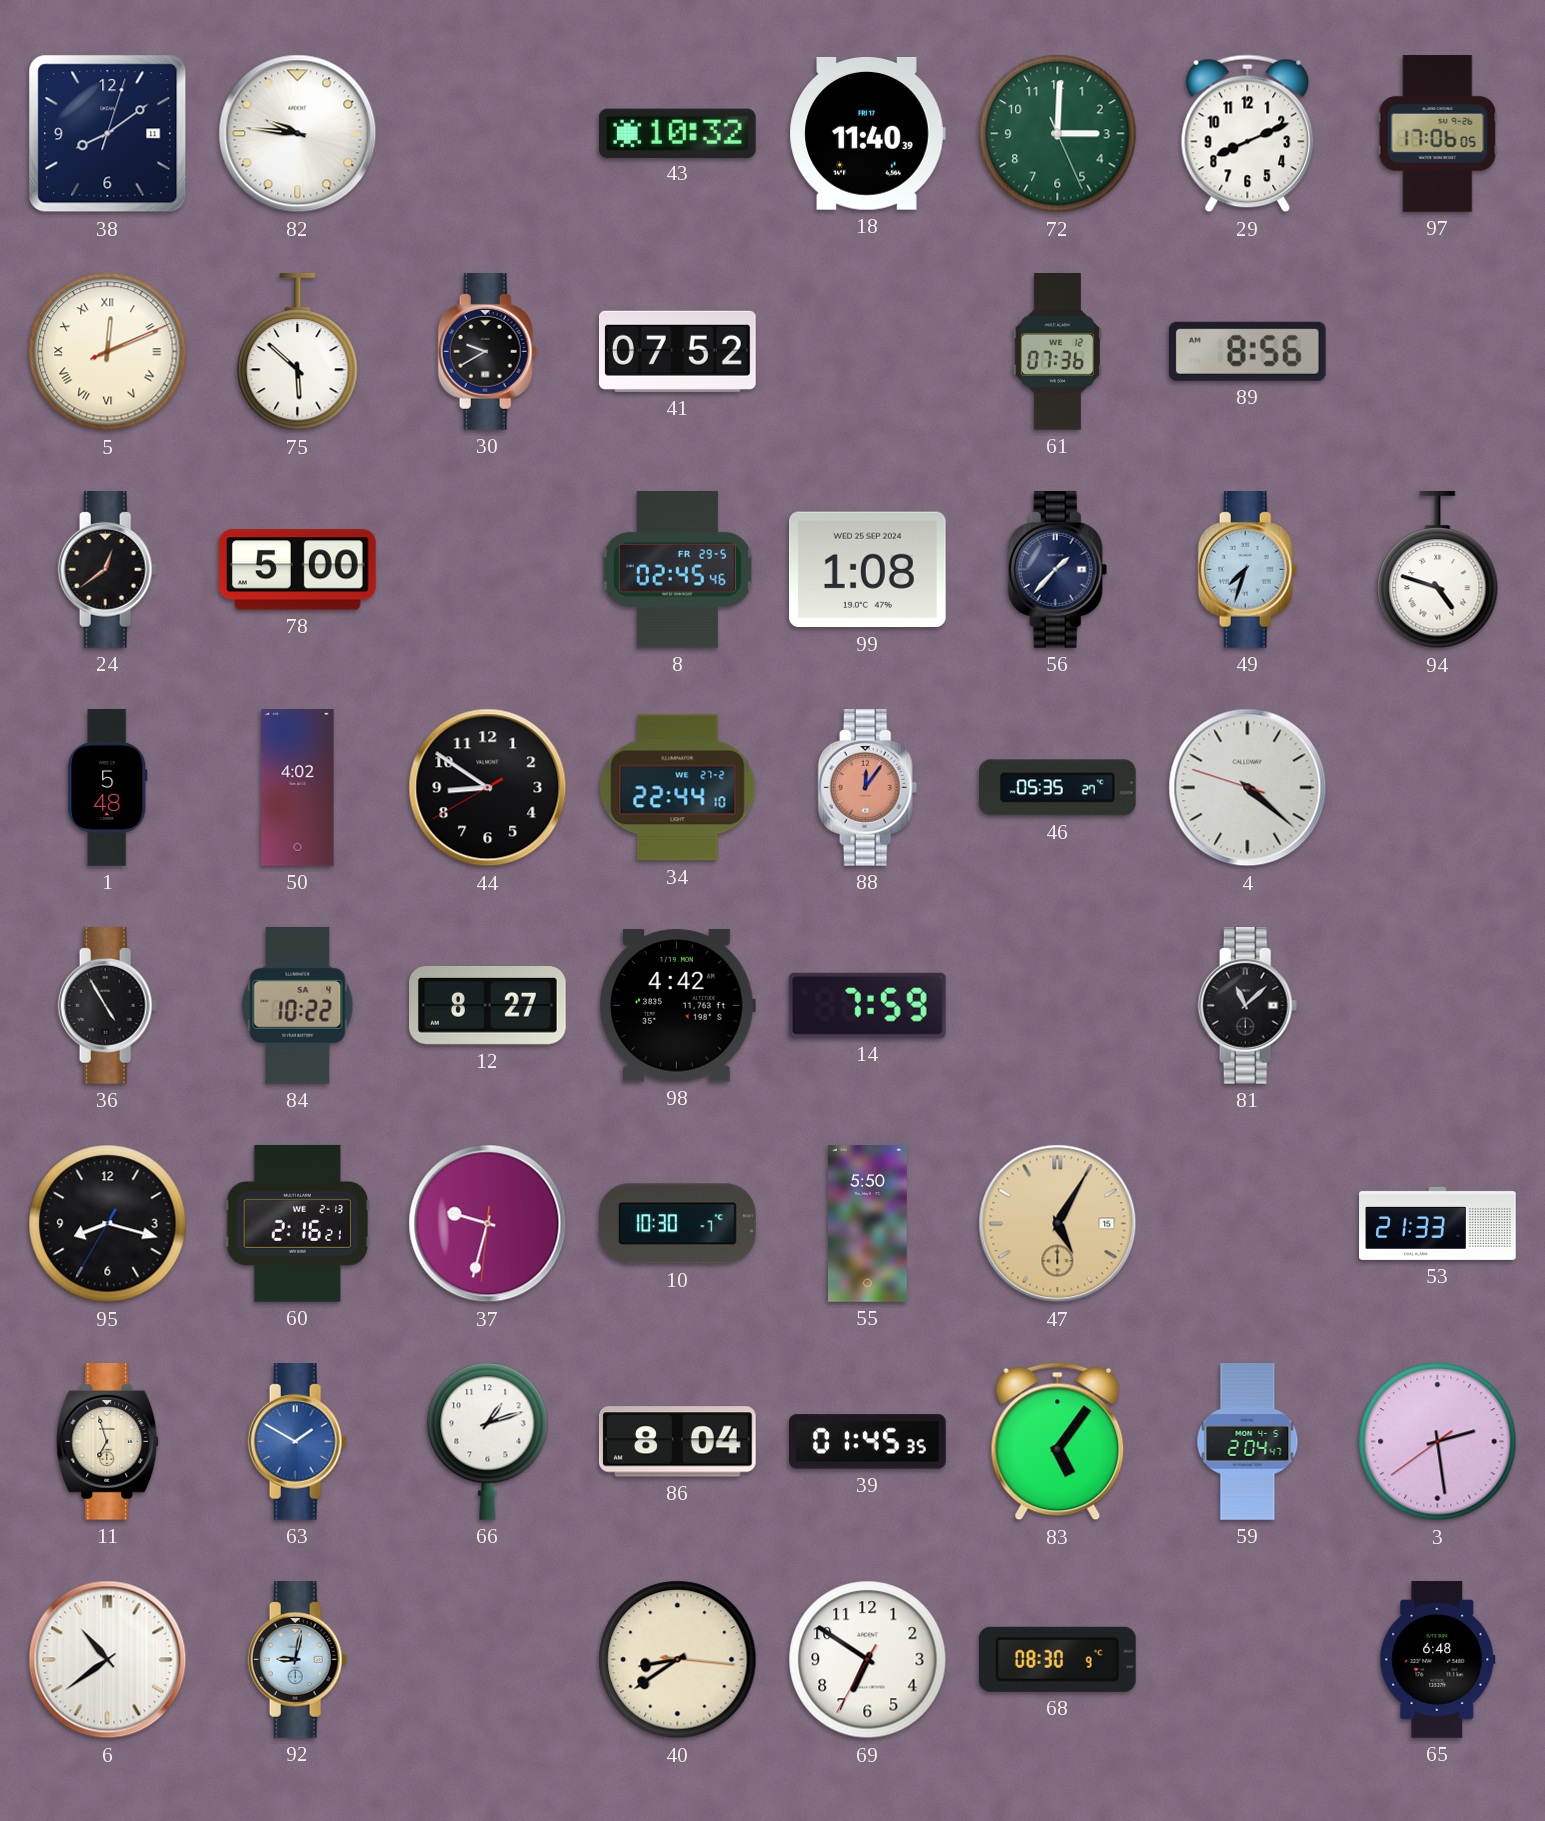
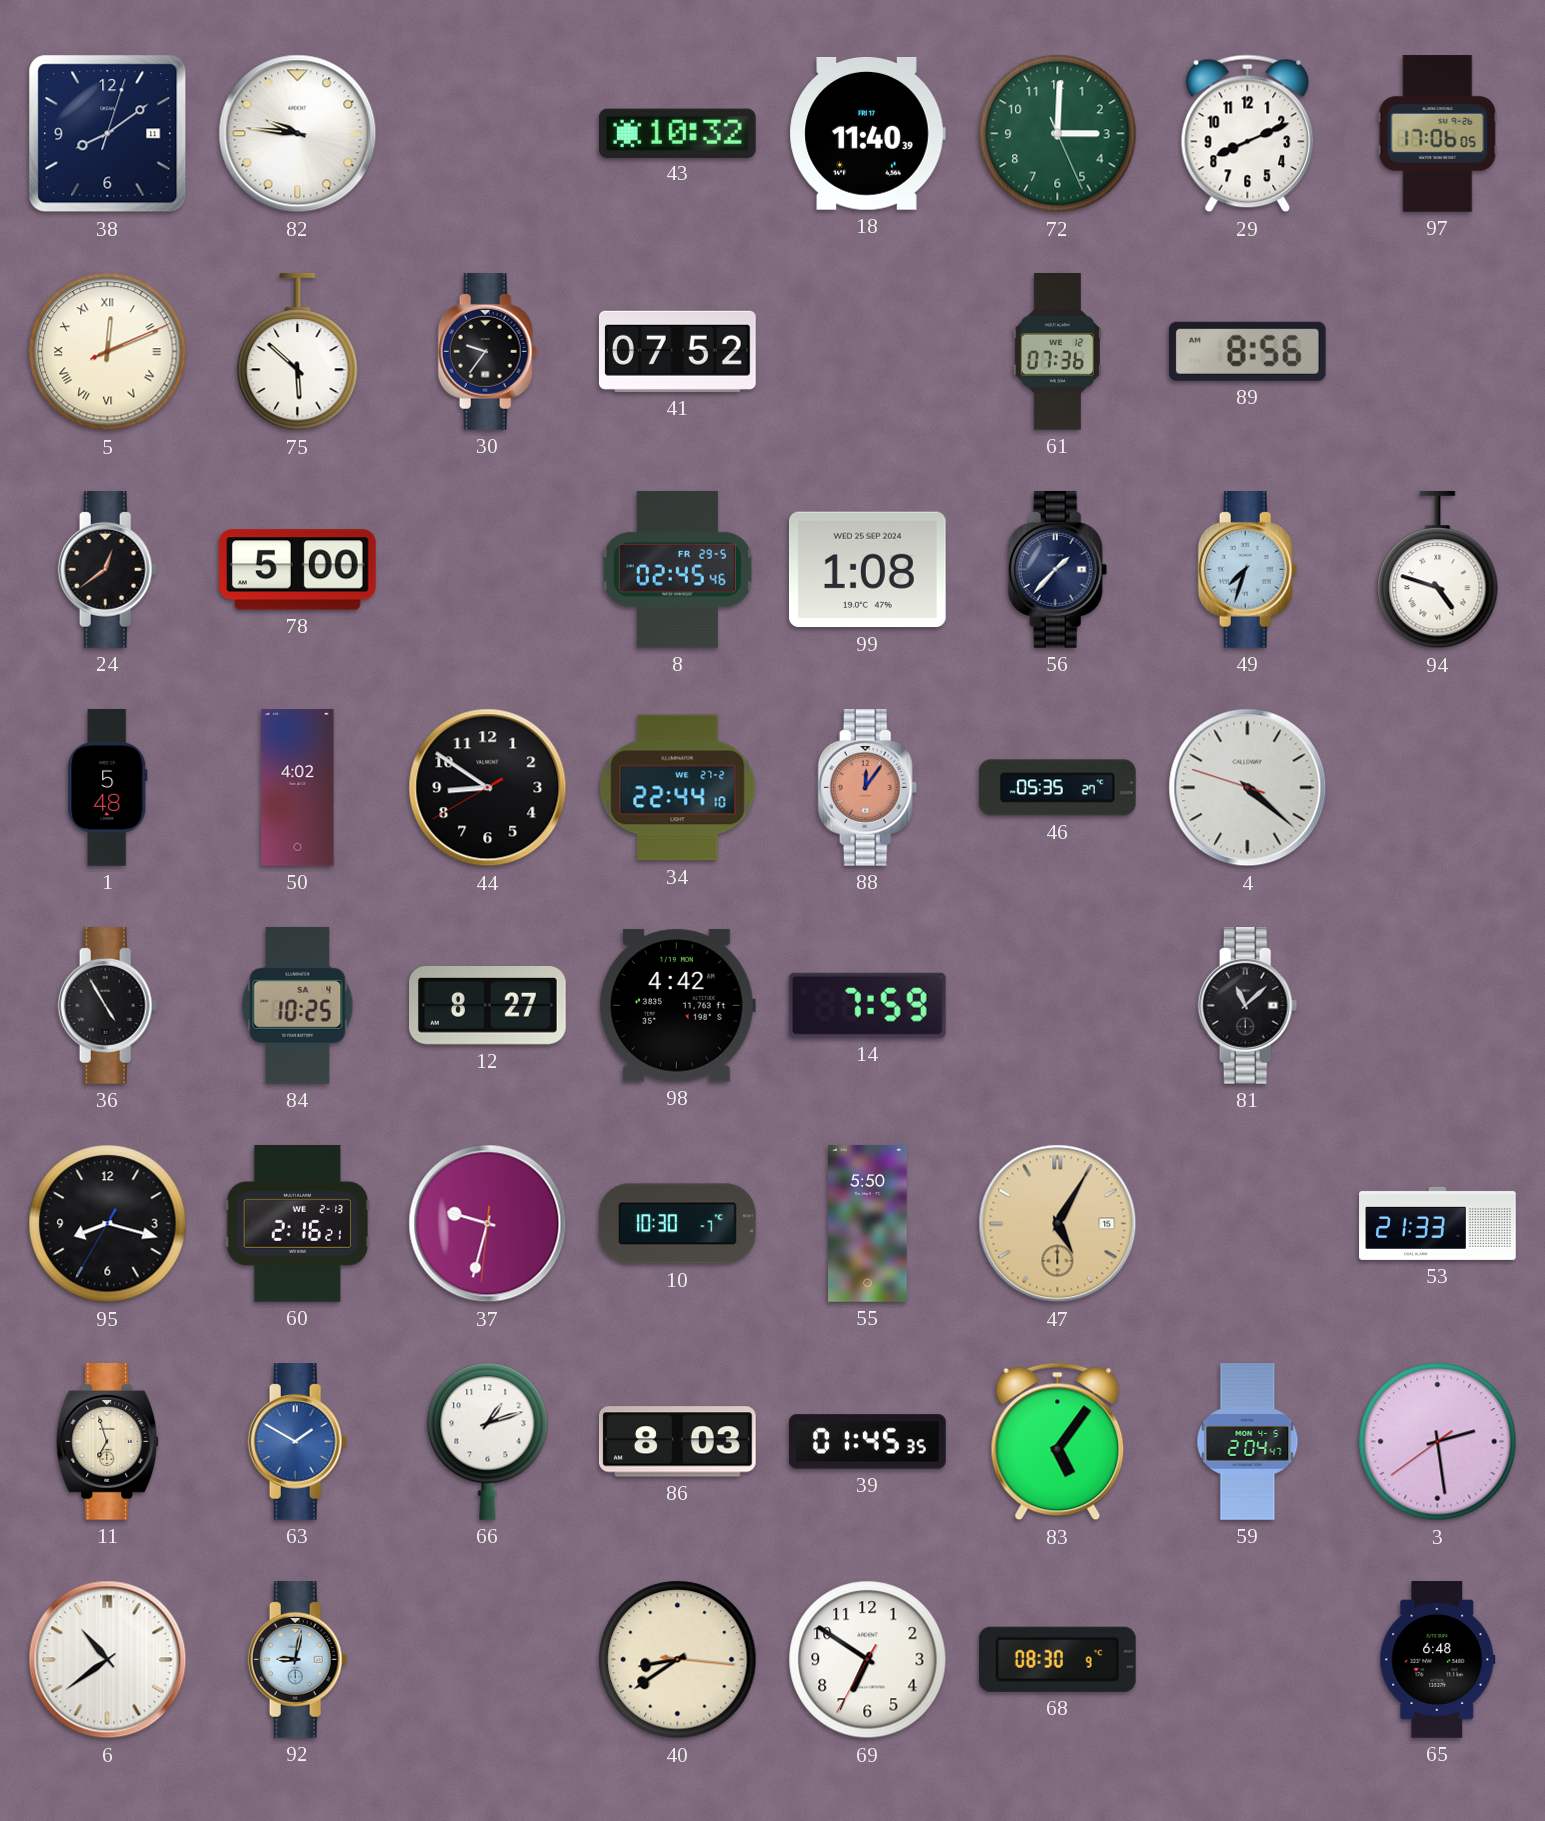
30: 9:40 -> 9:36
84: 10:22 -> 10:25
86: 8:04 -> 8:03
